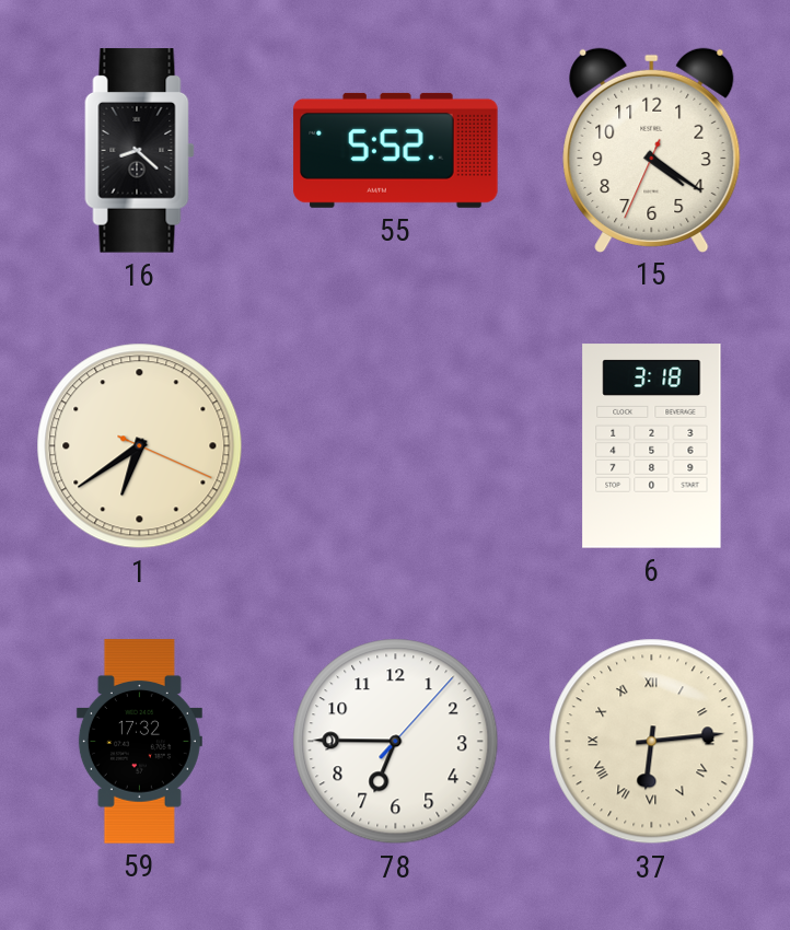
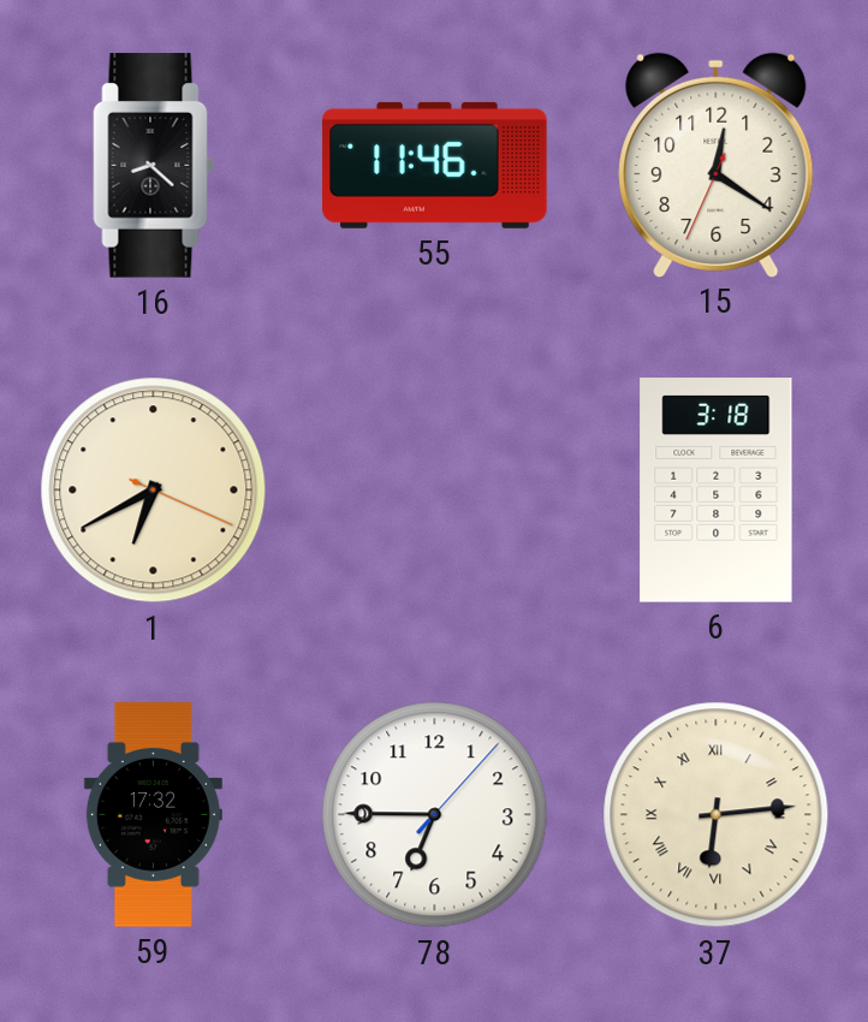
55: 5:52 -> 11:46
15: 4:20 -> 12:20
1: 6:39 -> 6:40
